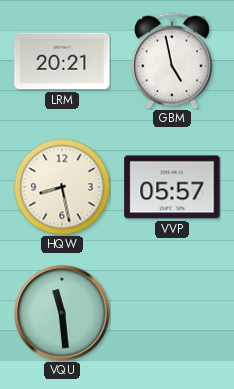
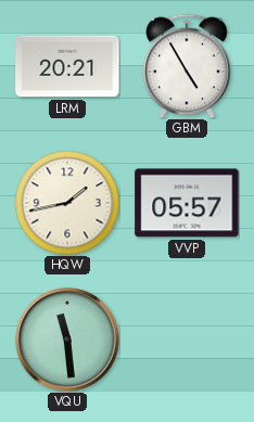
GBM: 4:58 -> 4:55
HQW: 8:28 -> 1:43
